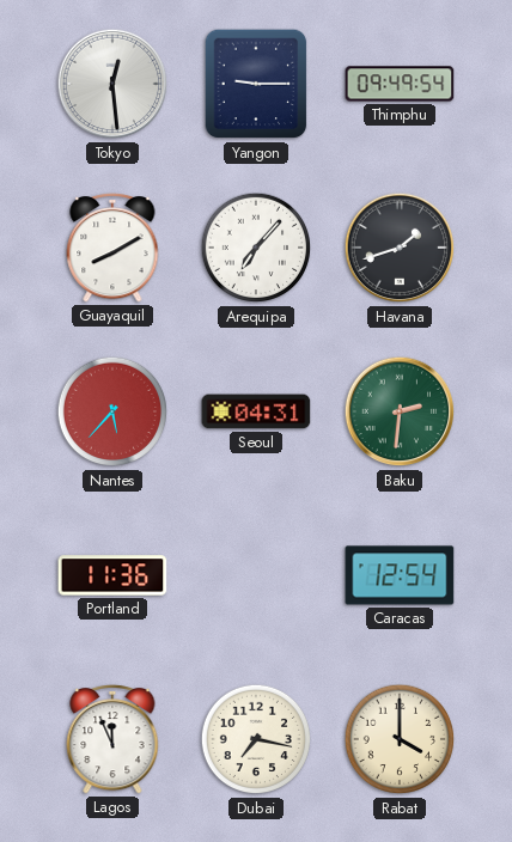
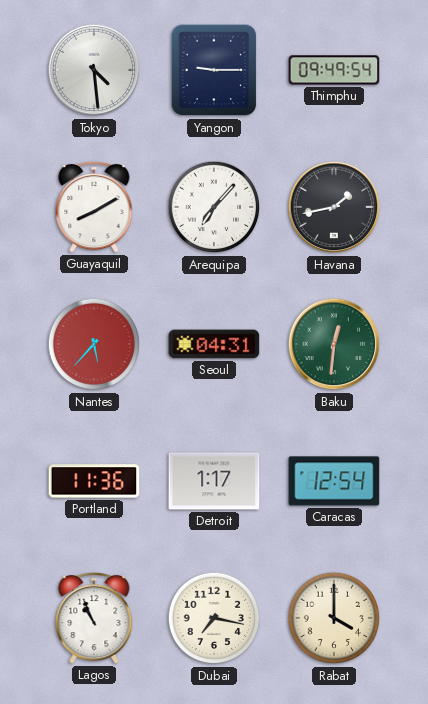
Tokyo: 12:29 -> 4:29
Havana: 1:42 -> 1:43
Baku: 2:31 -> 12:31
Detroit: none -> 1:17
Lagos: 11:56 -> 10:56
